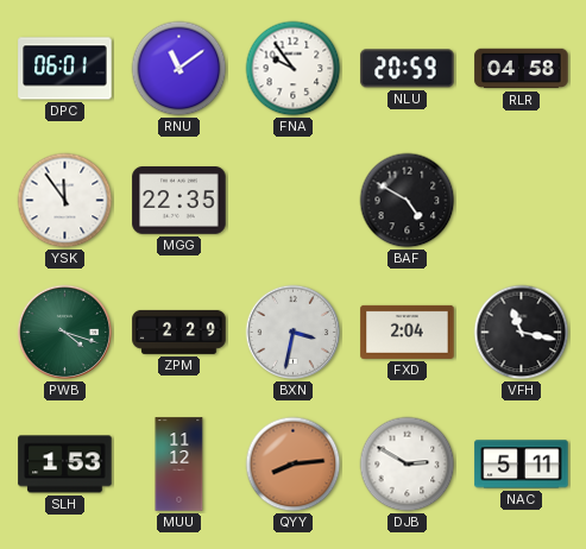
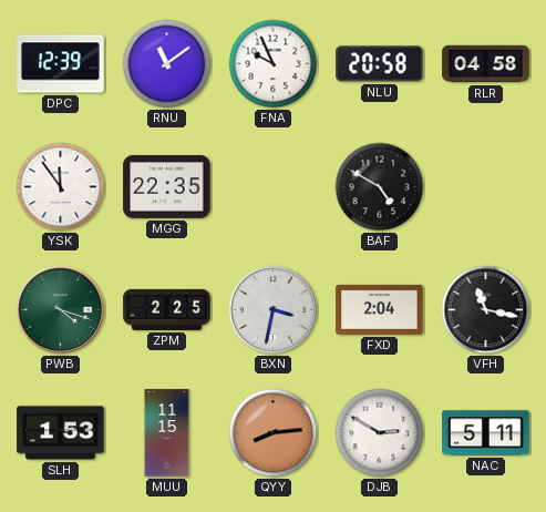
DPC: 06:01 -> 12:39
FNA: 9:54 -> 9:56
NLU: 20:59 -> 20:58
ZPM: 2:29 -> 2:25
MUU: 11:12 -> 11:15
